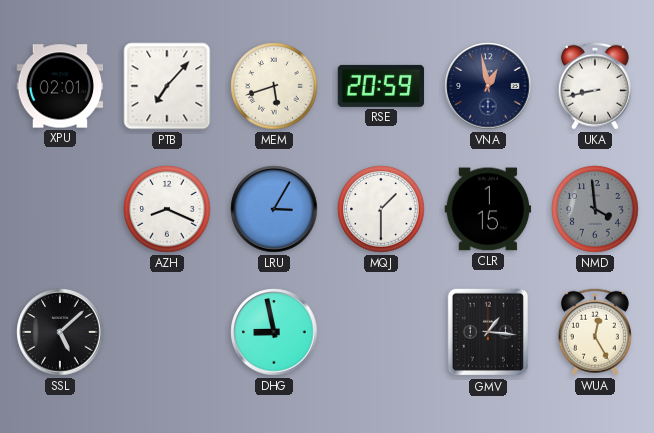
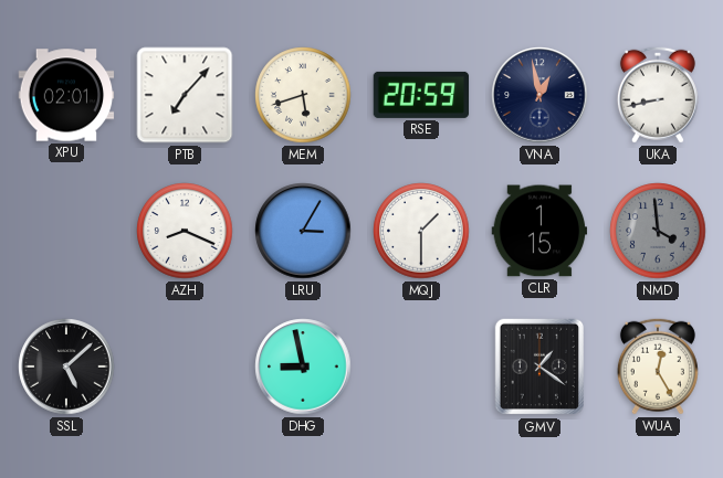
GMV: 1:16 -> 1:21
